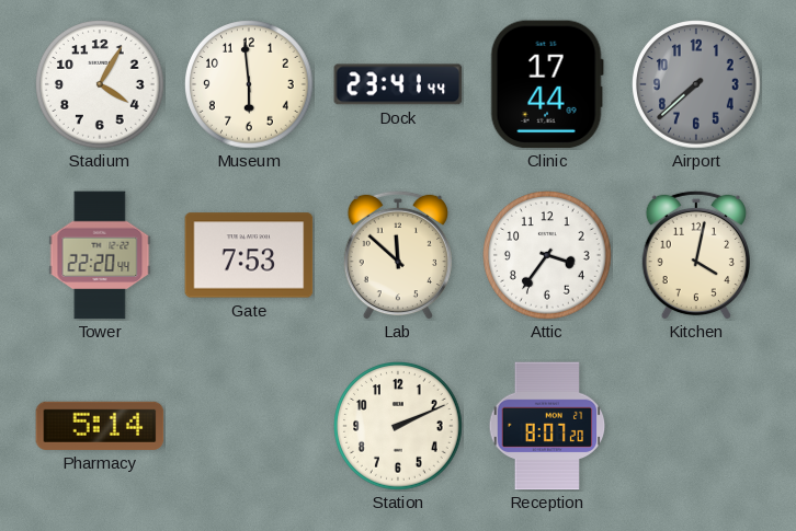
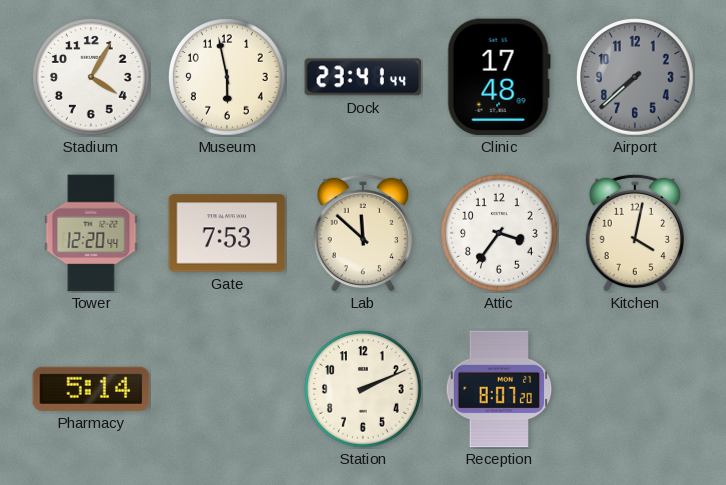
Museum: 5:59 -> 5:58
Clinic: 17:44 -> 17:48
Tower: 22:20 -> 12:20
